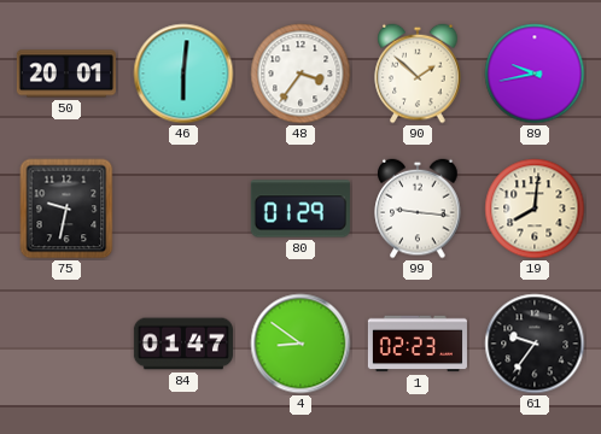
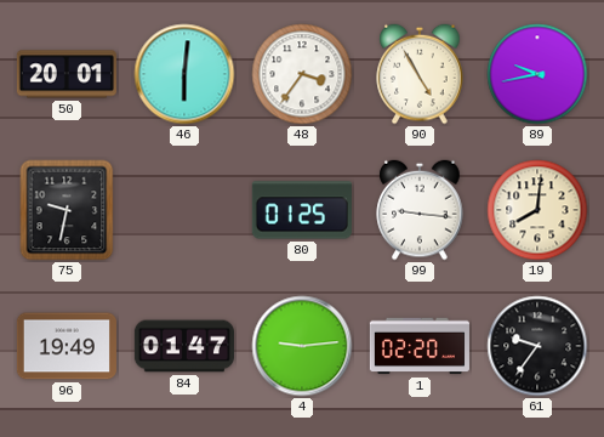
90: 1:52 -> 4:55
80: 01:29 -> 01:25
96: none -> 19:49
4: 8:51 -> 9:14
1: 02:23 -> 02:20
